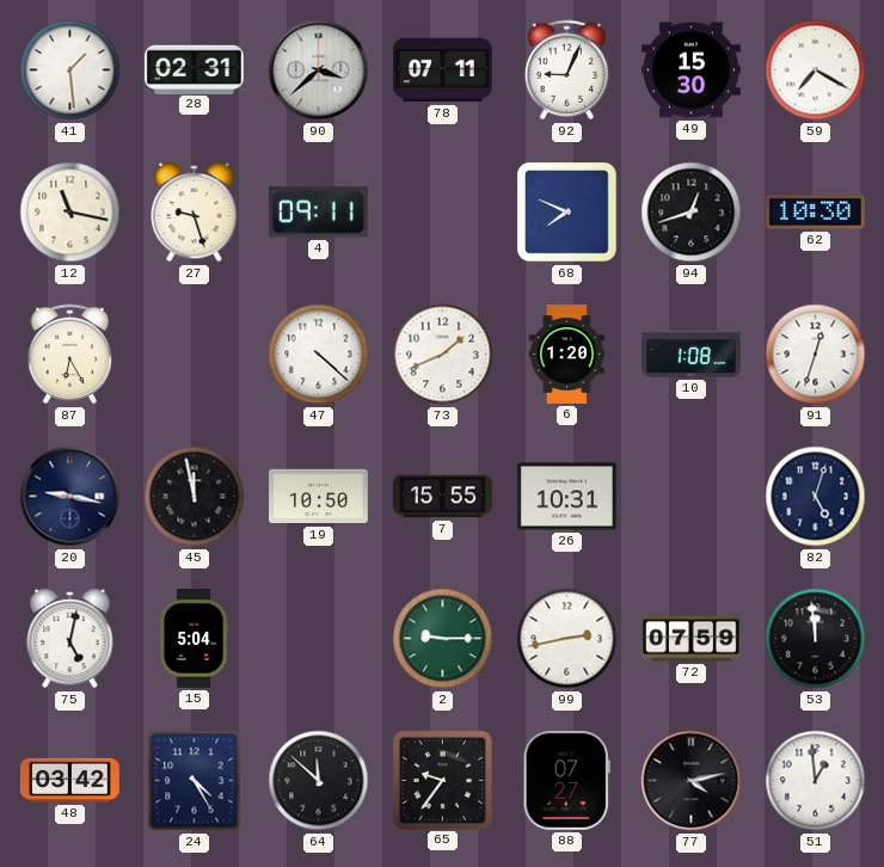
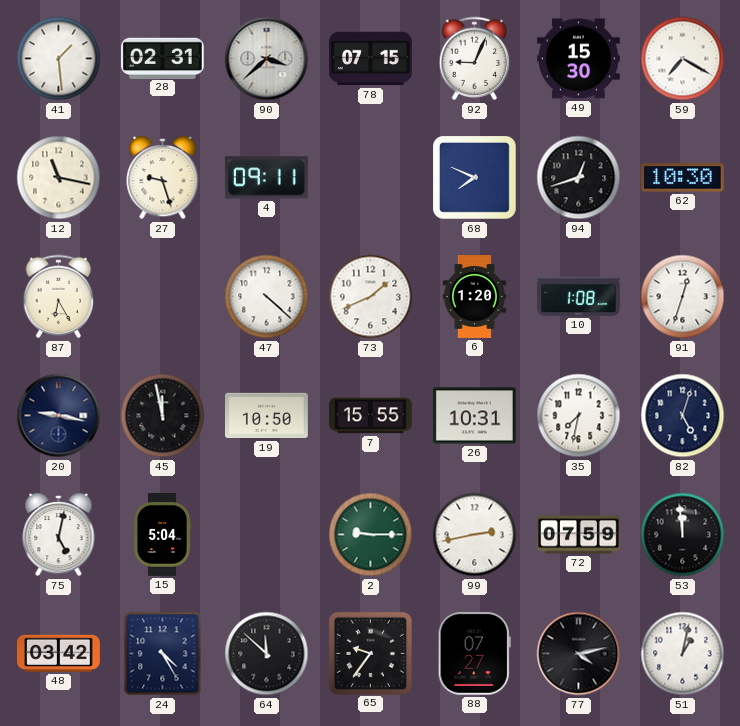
78: 07:11 -> 07:15
35: none -> 7:32
51: 12:59 -> 1:02
